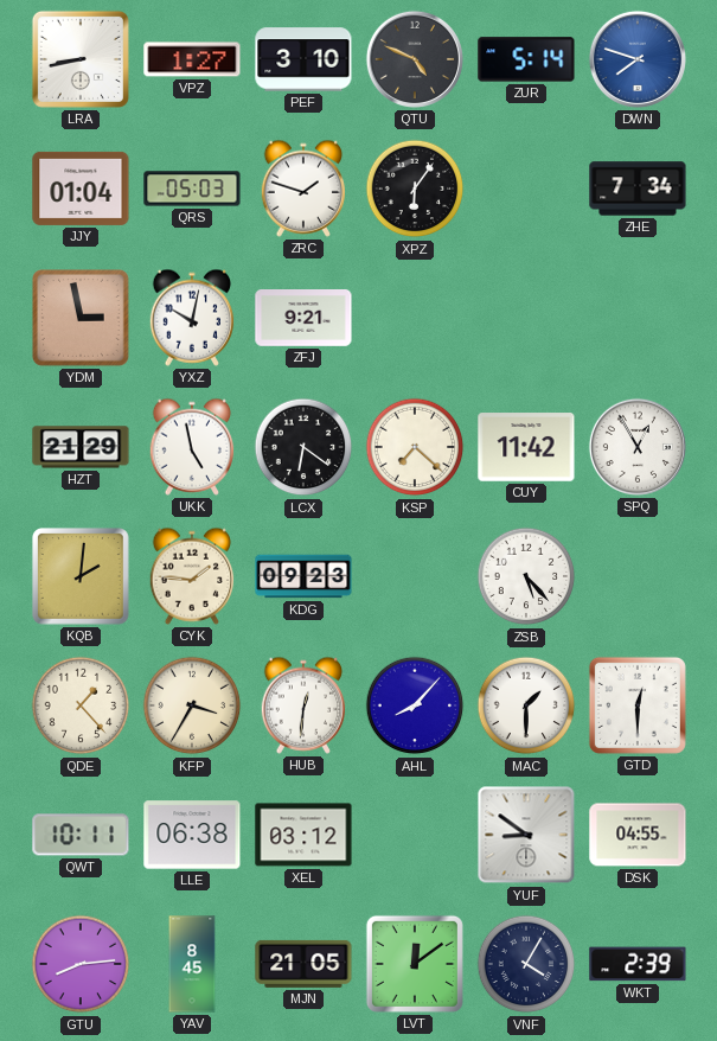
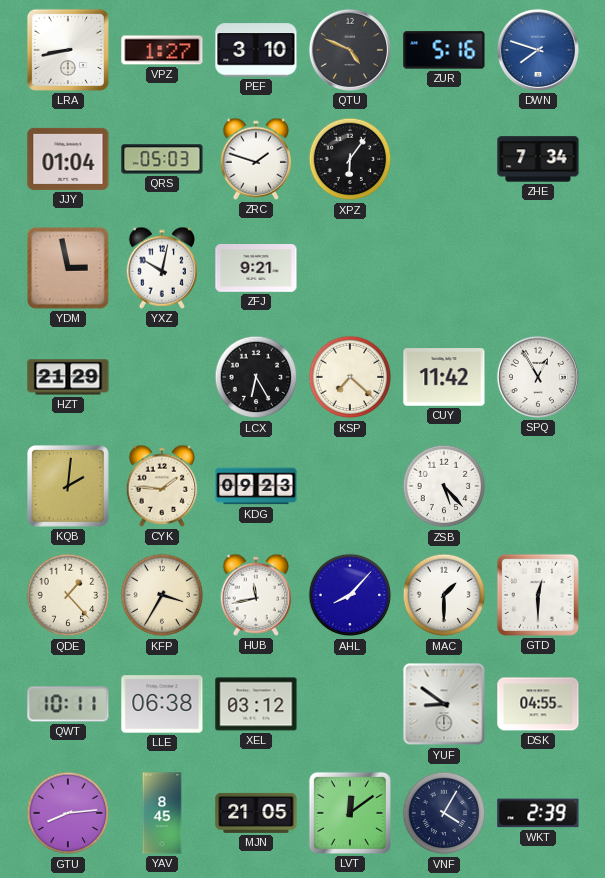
ZUR: 5:14 -> 5:16
UKK: 4:58 -> none
LCX: 6:21 -> 6:25
HUB: 12:31 -> 11:43
